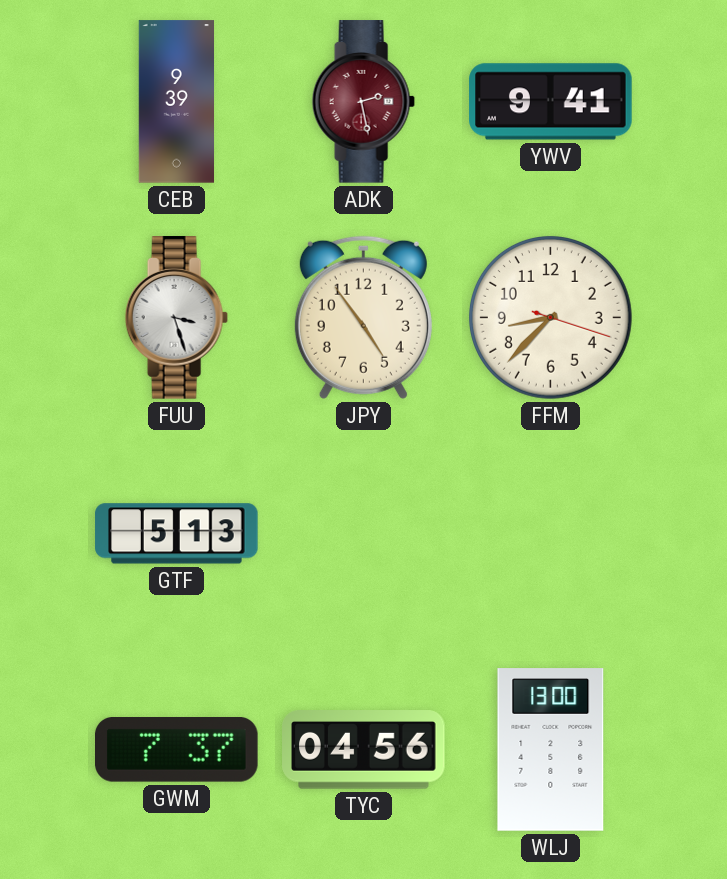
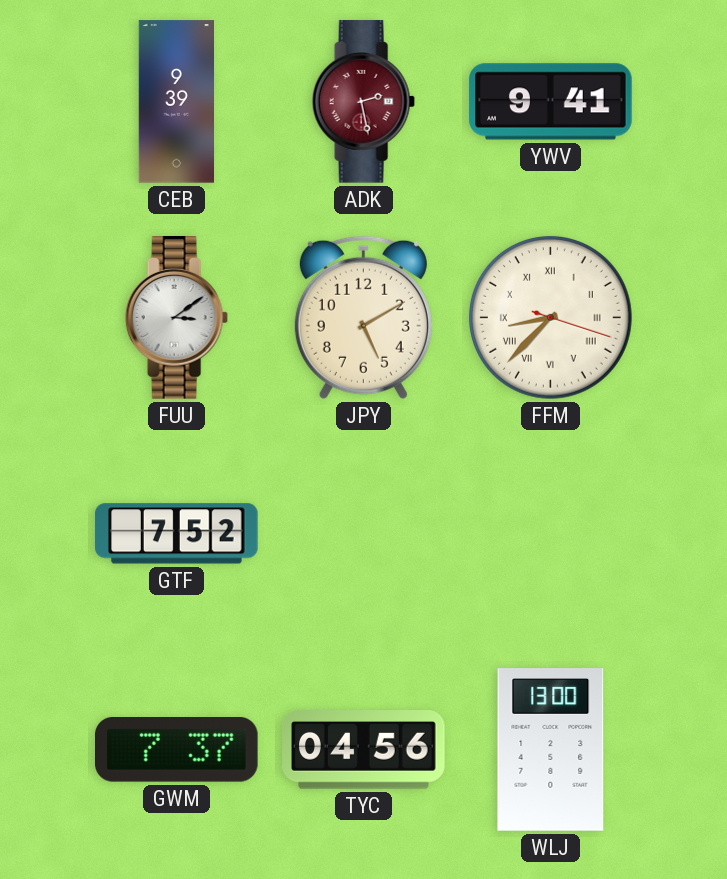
FUU: 3:27 -> 3:09
JPY: 4:54 -> 5:10
FFM numerals: Arabic -> Roman
GTF: 5:13 -> 7:52
